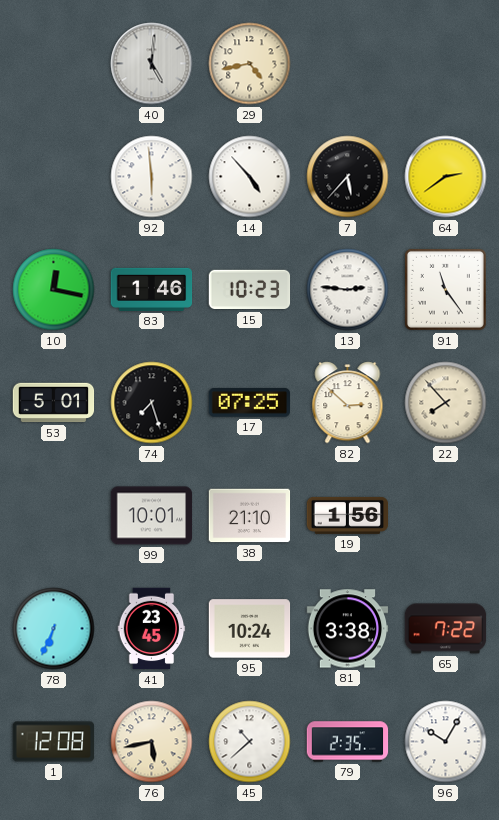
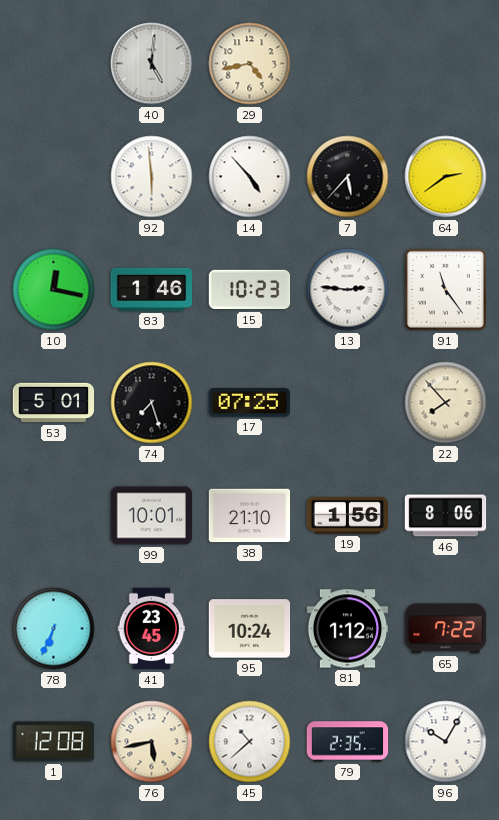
82: 2:52 -> none
46: none -> 8:06
81: 3:38 -> 1:12
